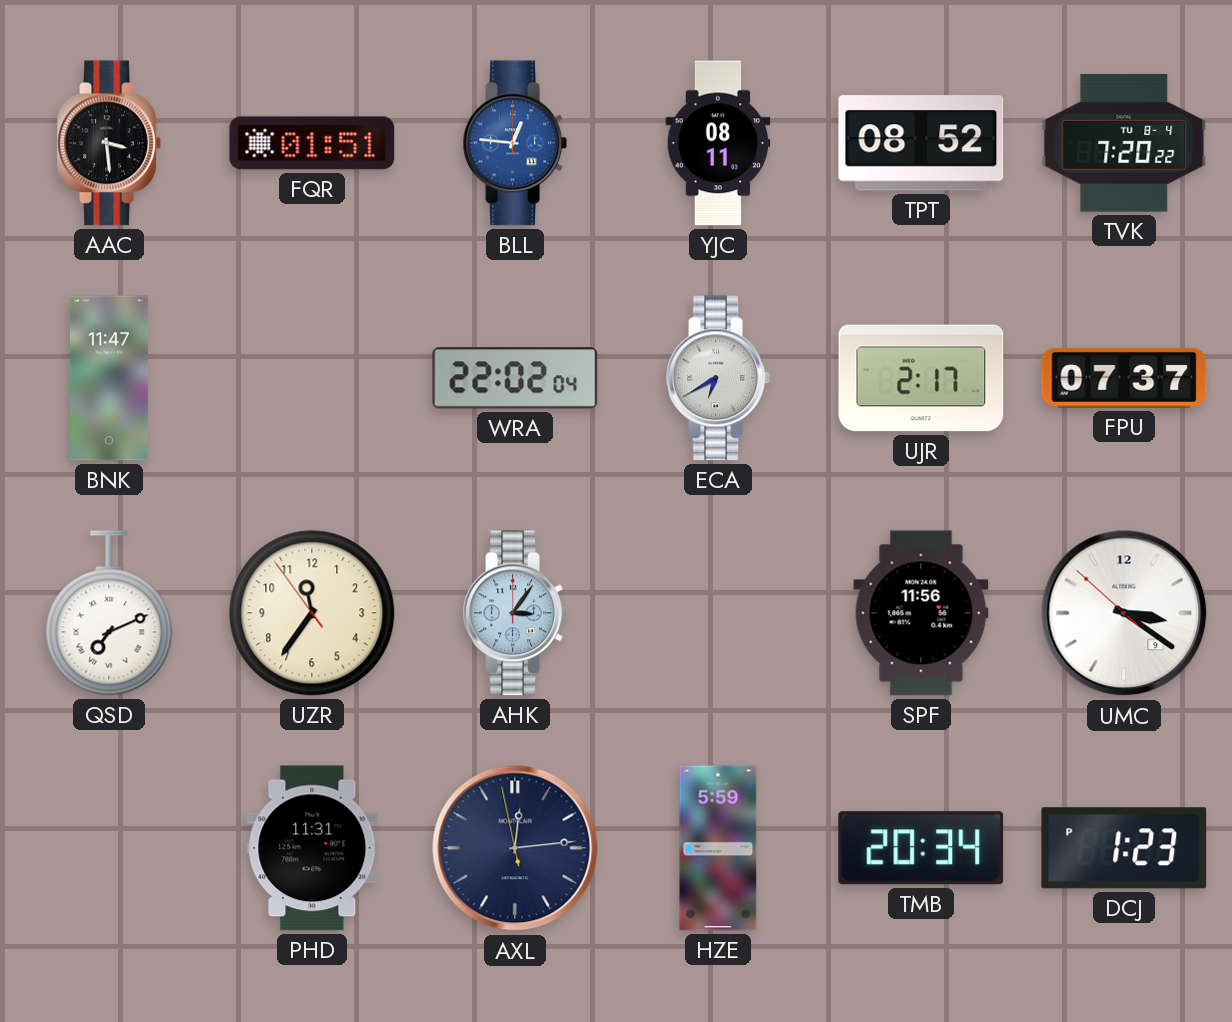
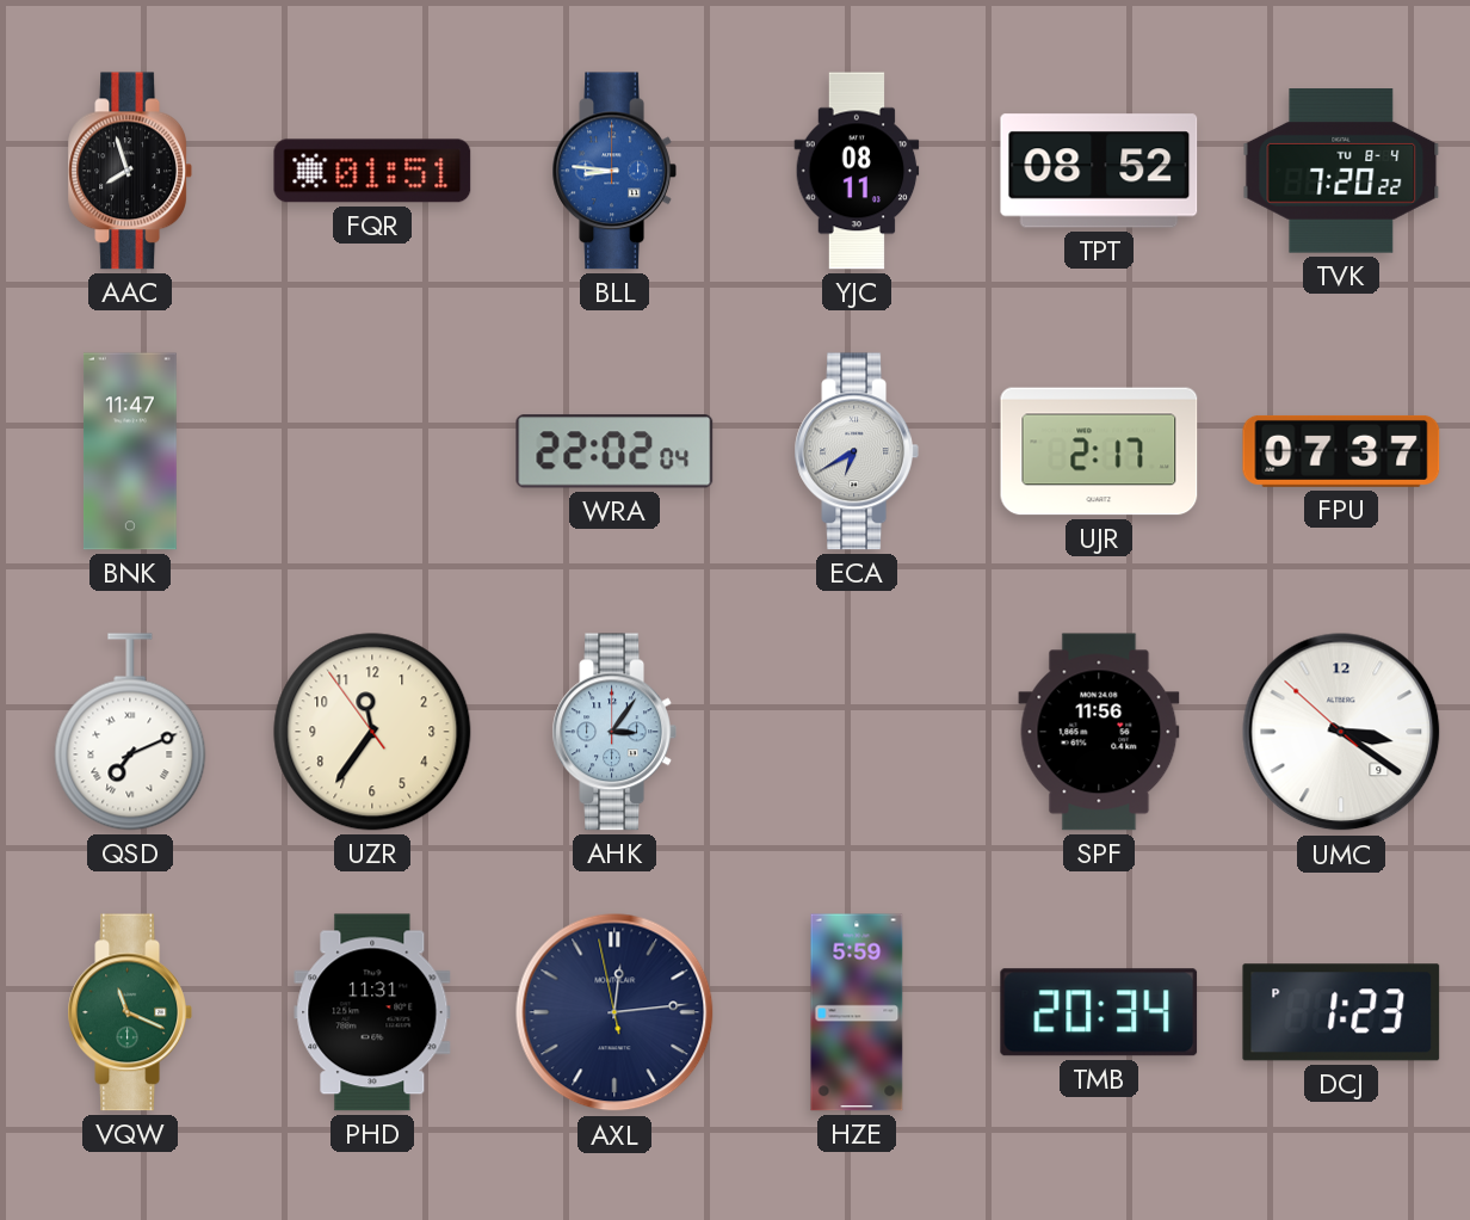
AAC: 3:29 -> 7:57
BLL: 12:46 -> 8:46
VQW: none -> 11:19
